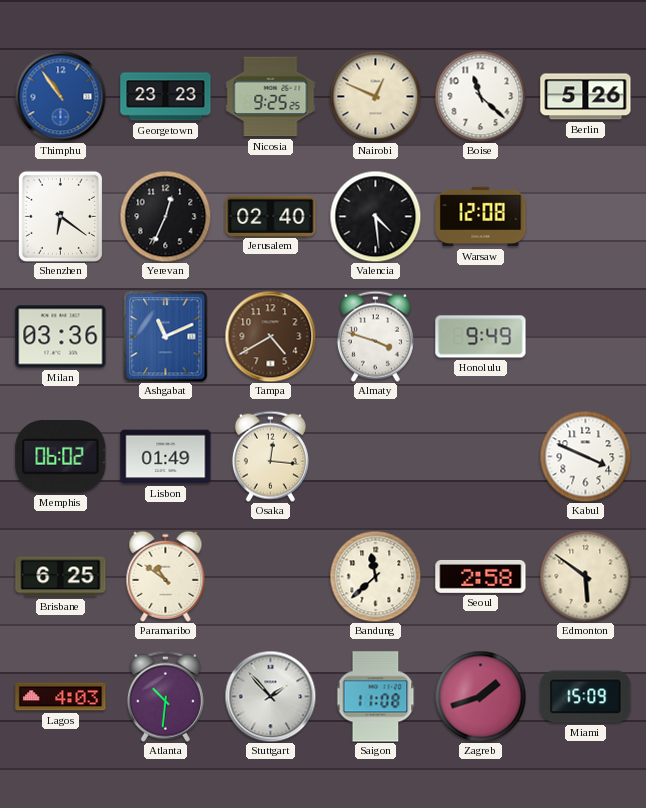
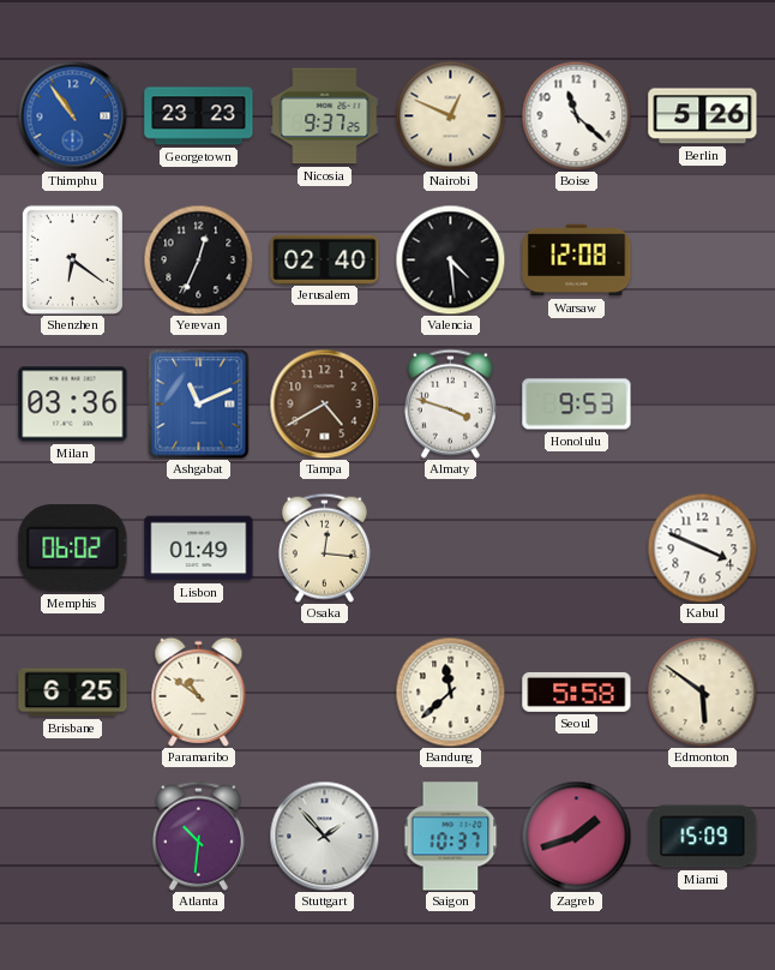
Nicosia: 9:25 -> 9:37
Honolulu: 9:49 -> 9:53
Seoul: 2:58 -> 5:58
Lagos: 4:03 -> none
Saigon: 11:08 -> 10:37
